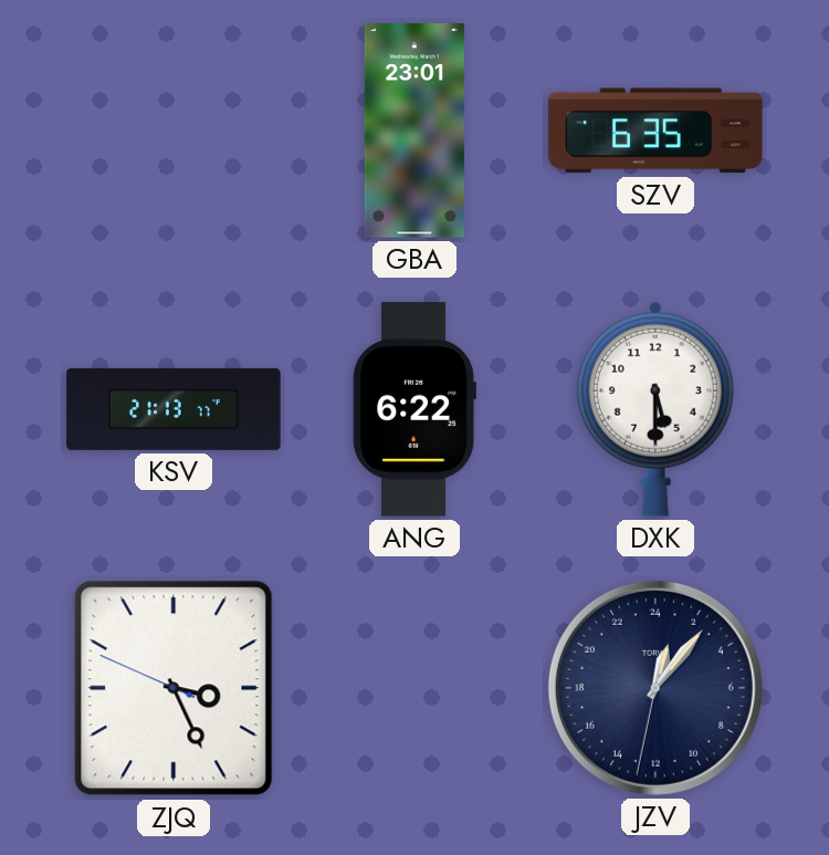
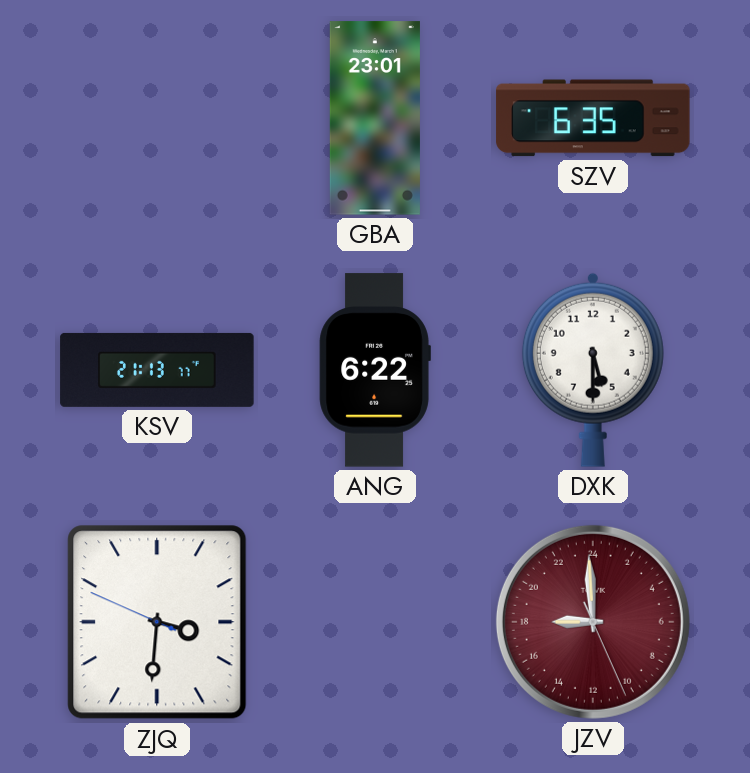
ZJQ: 3:25 -> 3:30
JZV: 1:06 -> 17:59
JZV dial: navy -> burgundy
